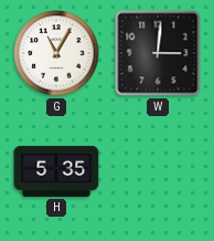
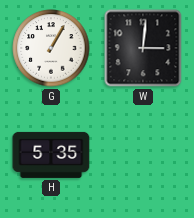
G: 11:05 -> 1:05
